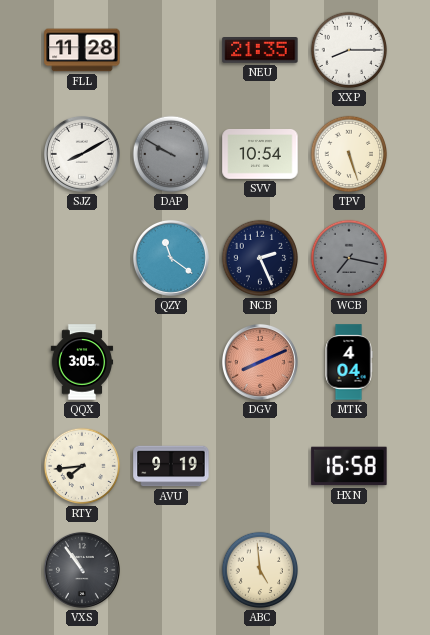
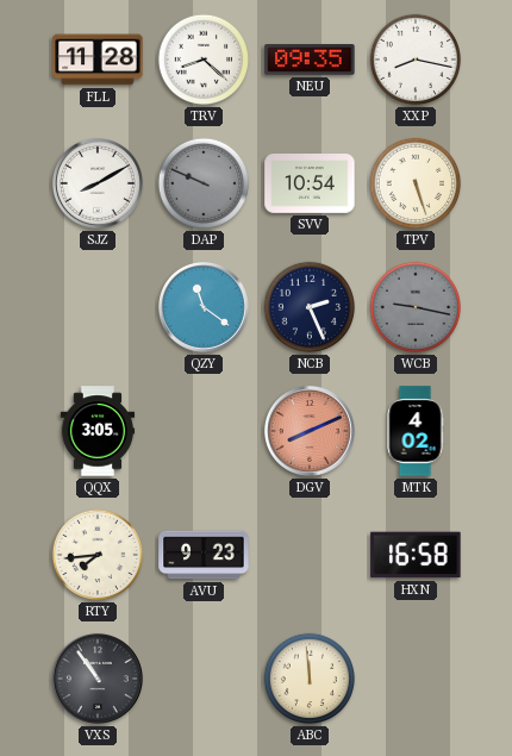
TRV: none -> 8:22
NEU: 21:35 -> 09:35
XXP: 8:15 -> 8:17
DAP: 9:50 -> 9:49
WCB: 7:17 -> 9:17
MTK: 4:04 -> 4:02
AVU: 9:19 -> 9:23
ABC: 4:59 -> 11:59
